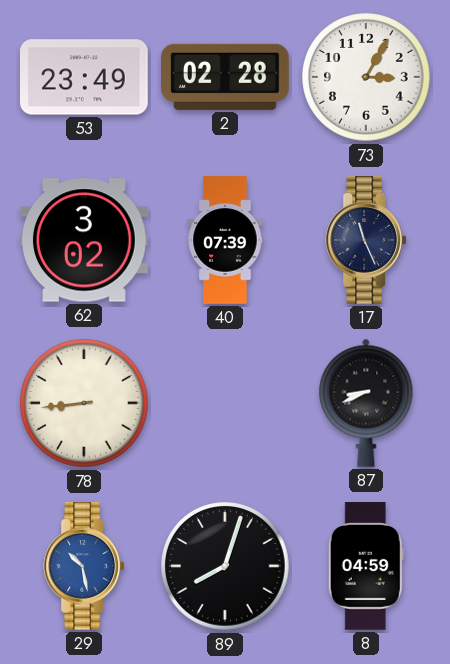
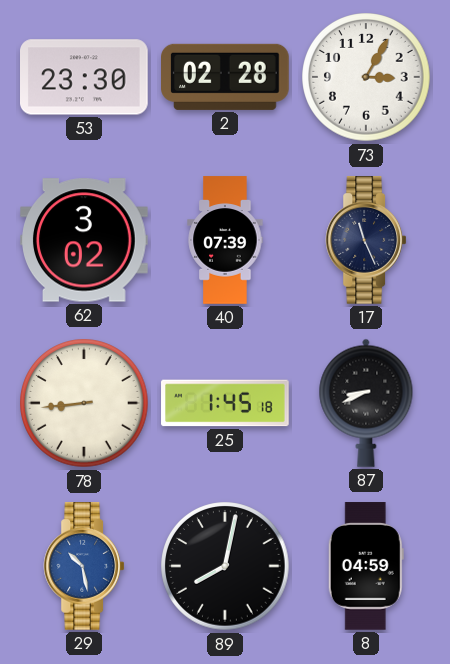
53: 23:49 -> 23:30
25: none -> 1:45
89: 8:03 -> 8:02
